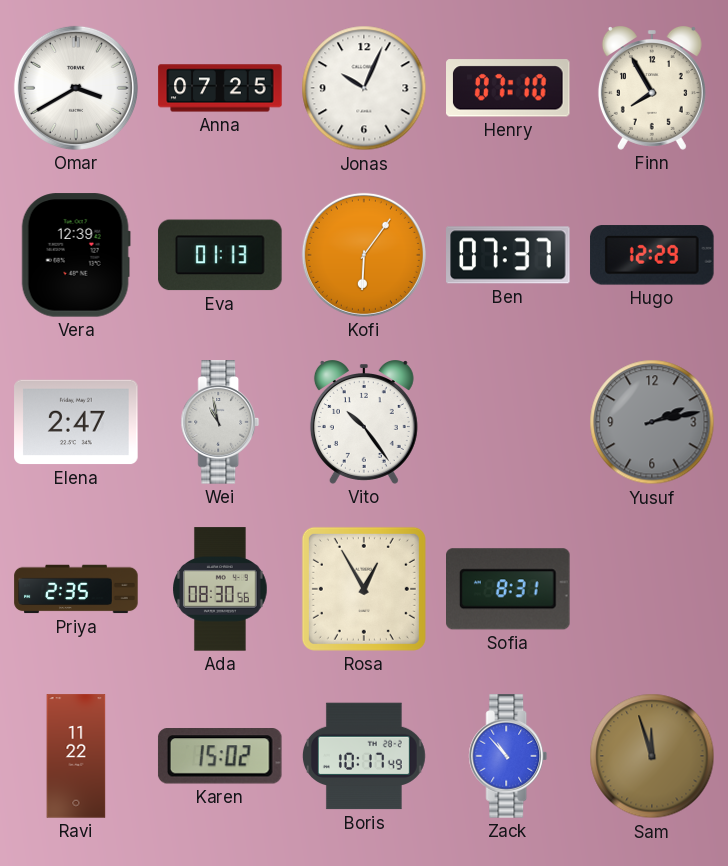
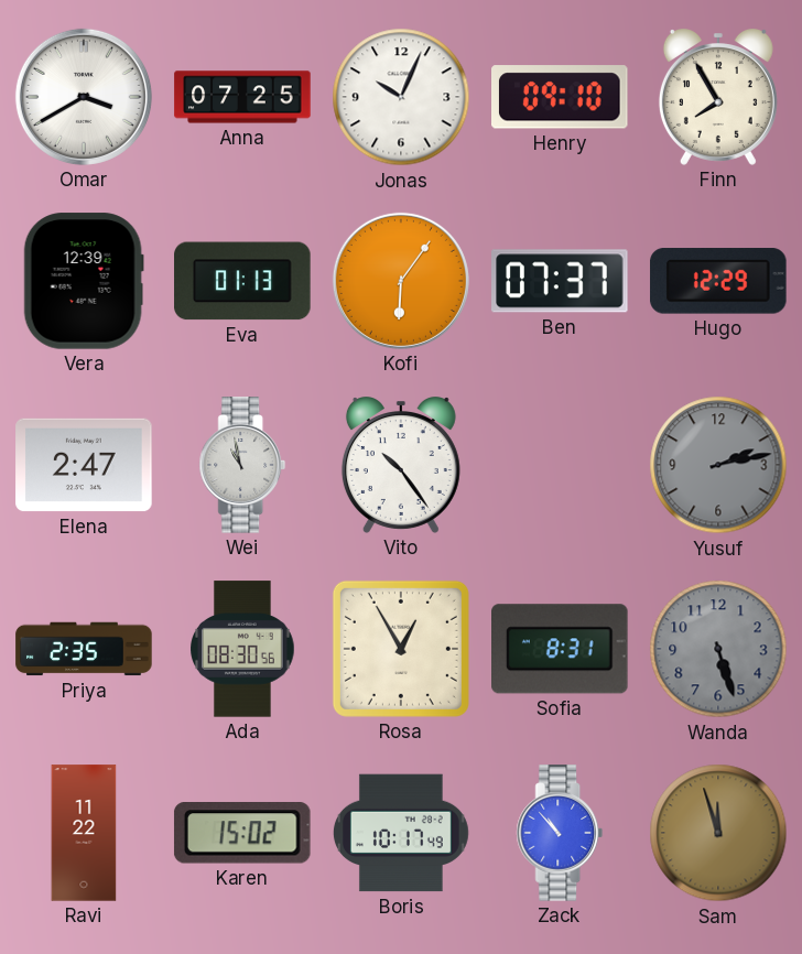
Henry: 07:10 -> 09:10
Wanda: none -> 5:27
